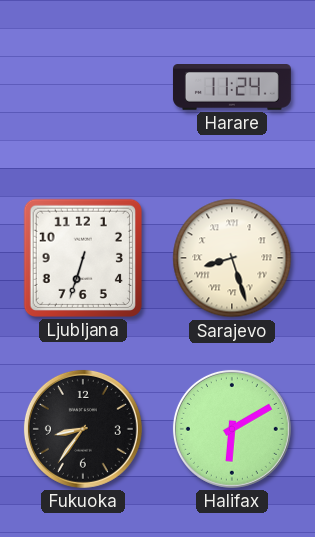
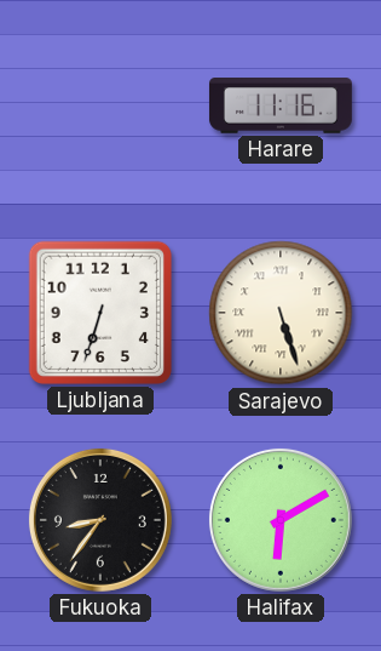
Harare: 11:24 -> 11:16
Sarajevo: 8:27 -> 5:27
